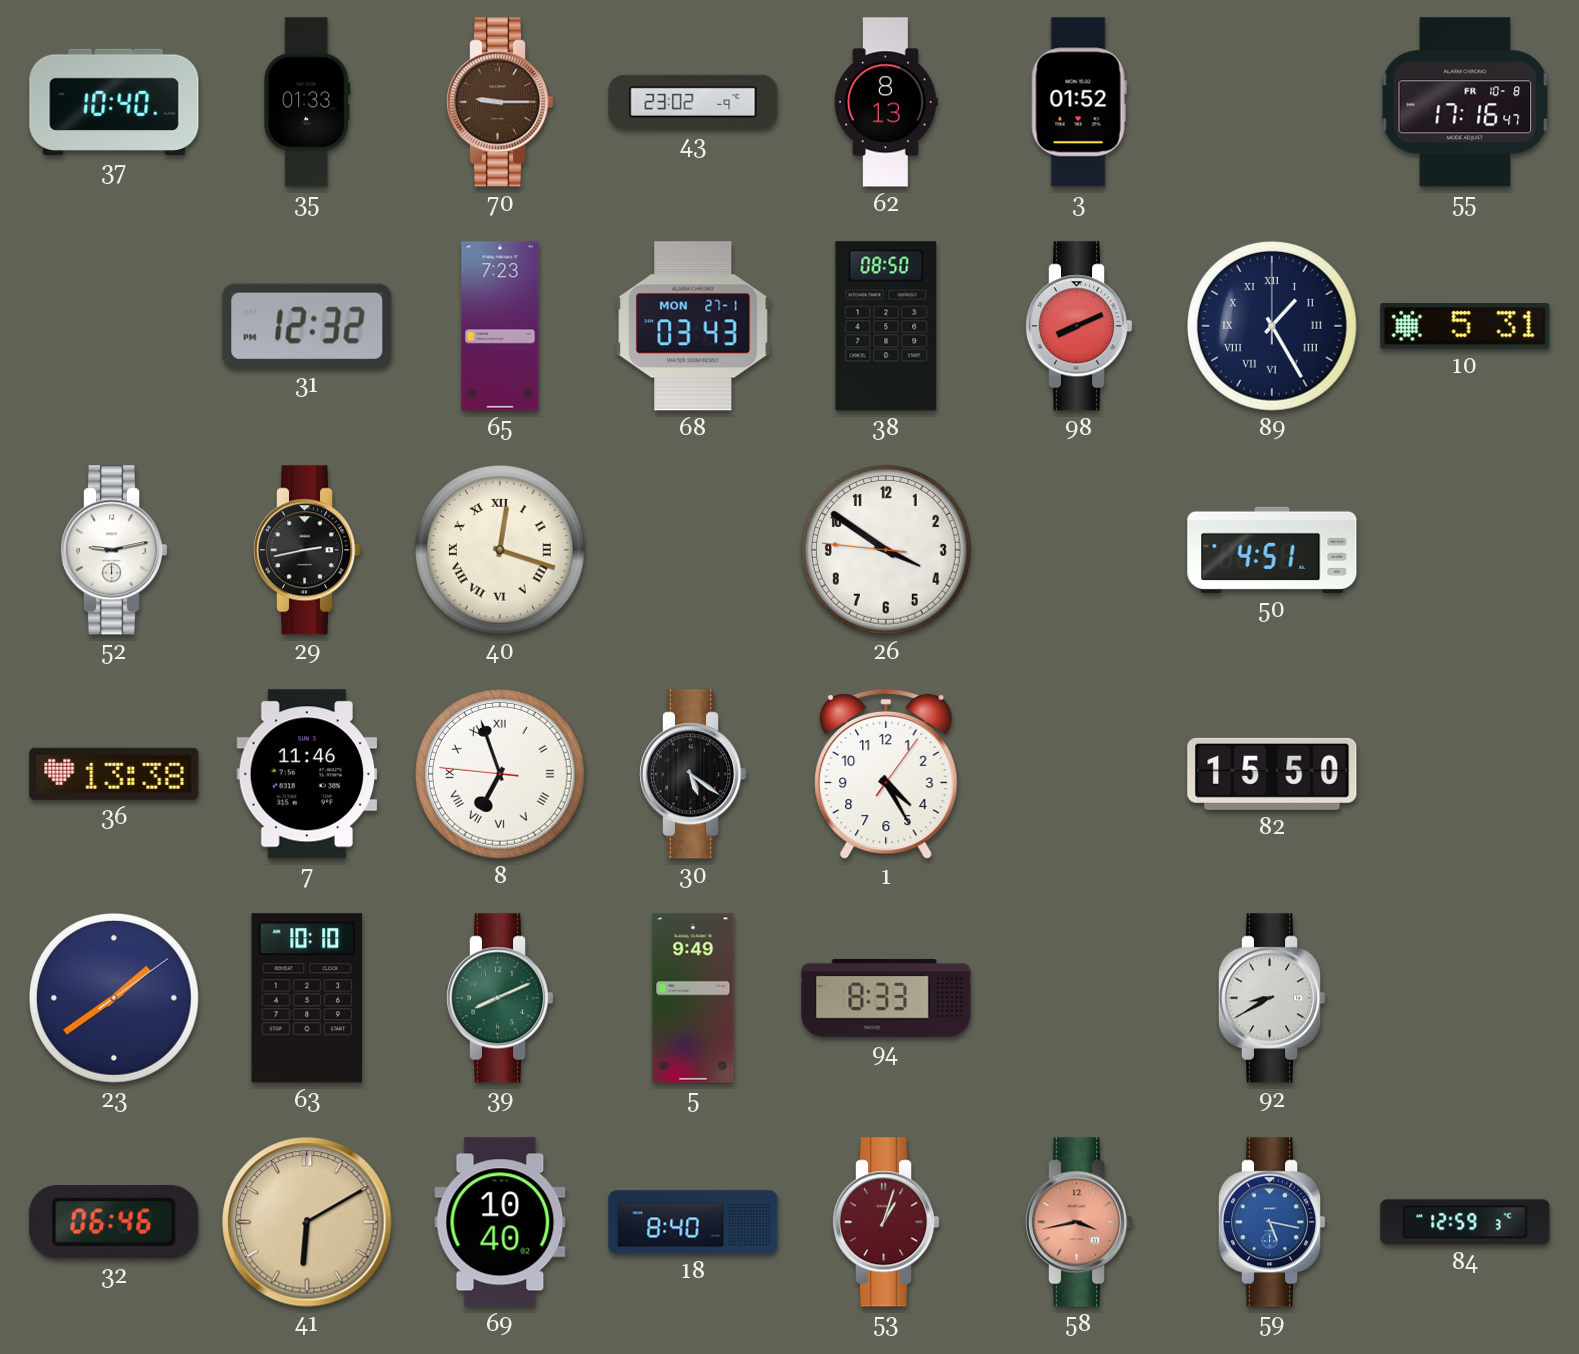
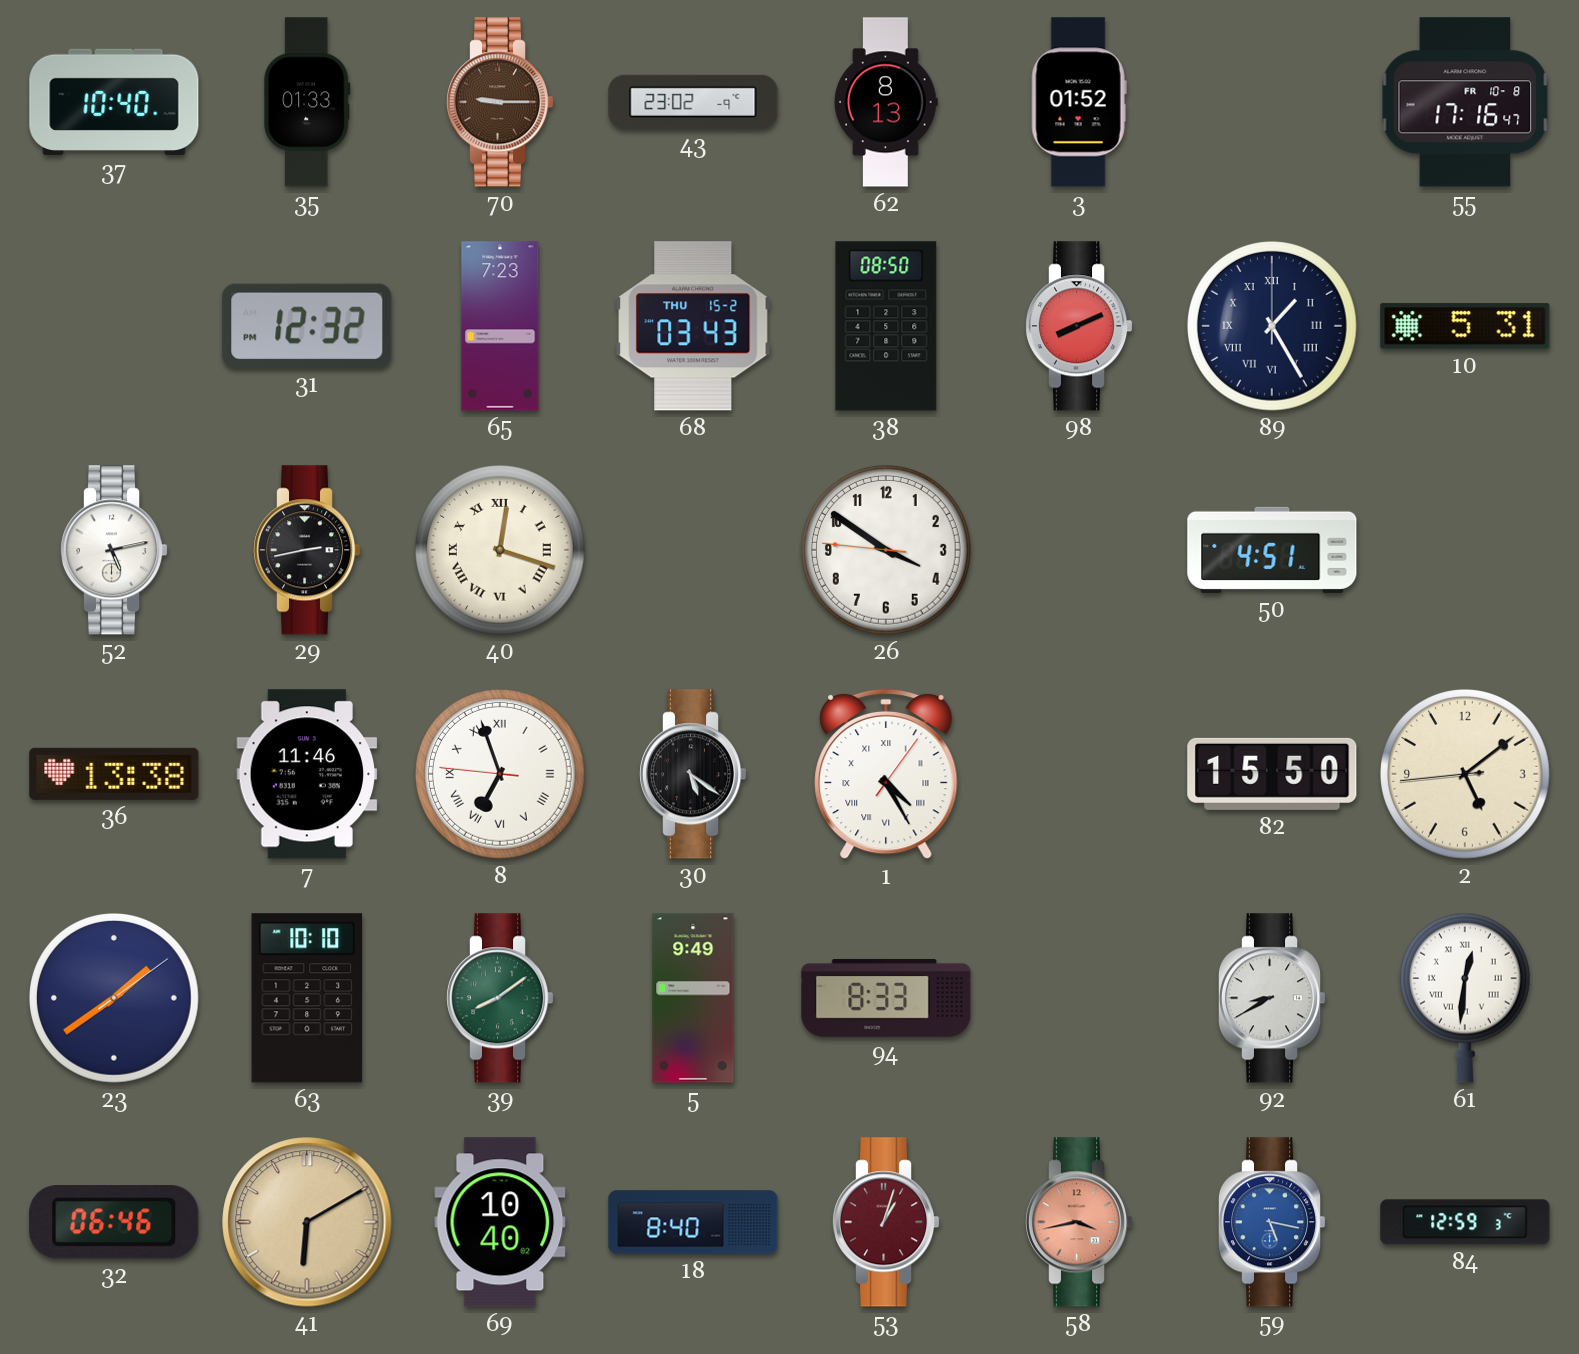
68 date: MON 27-1 -> THU 15-2
52: 9:13 -> 5:13
1 numerals: Arabic -> Roman
2: none -> 5:08
39: 8:11 -> 8:09
61: none -> 12:31
